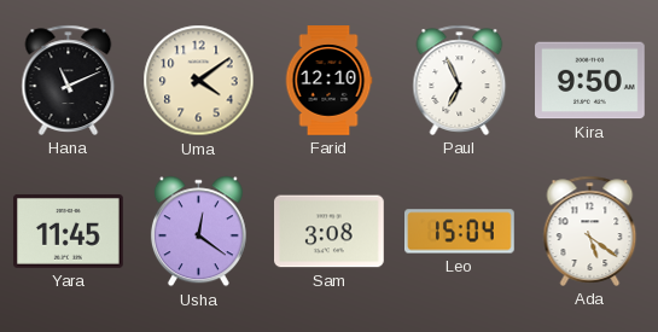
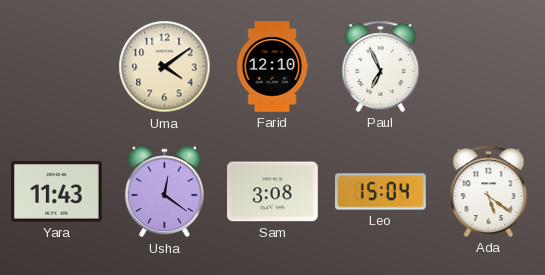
Hana: 11:11 -> none
Kira: 9:50 -> none
Yara: 11:45 -> 11:43
